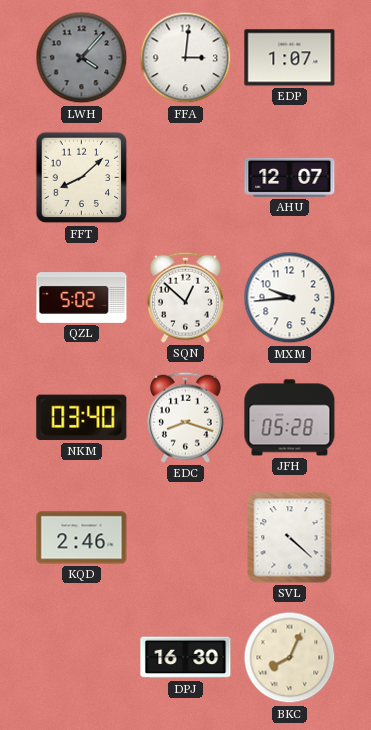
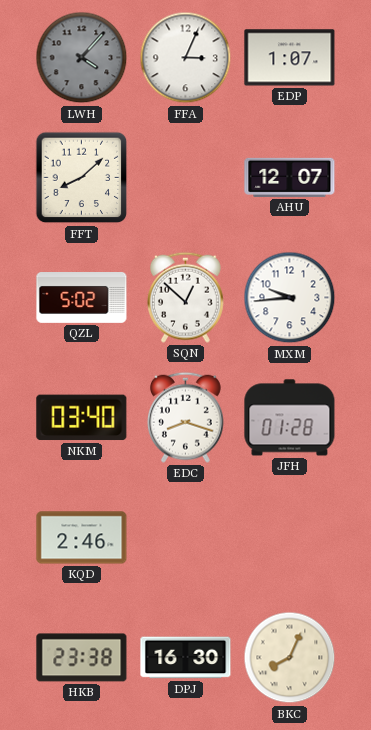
FFA: 3:01 -> 3:04
JFH: 05:28 -> 01:28
SVL: 4:22 -> none
HKB: none -> 23:38
